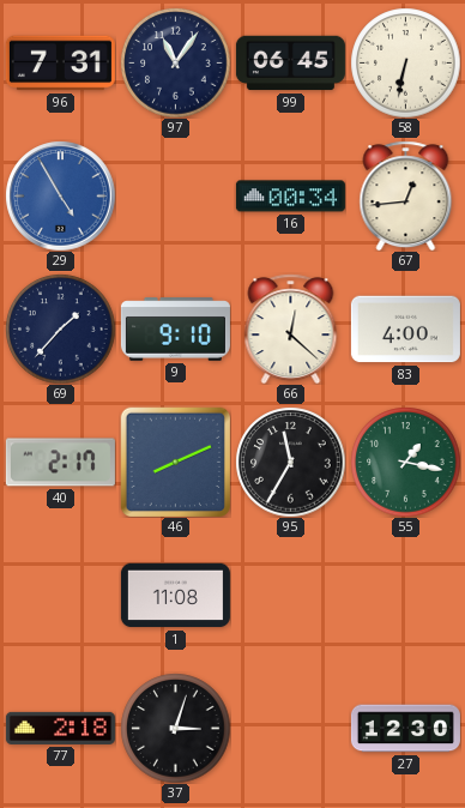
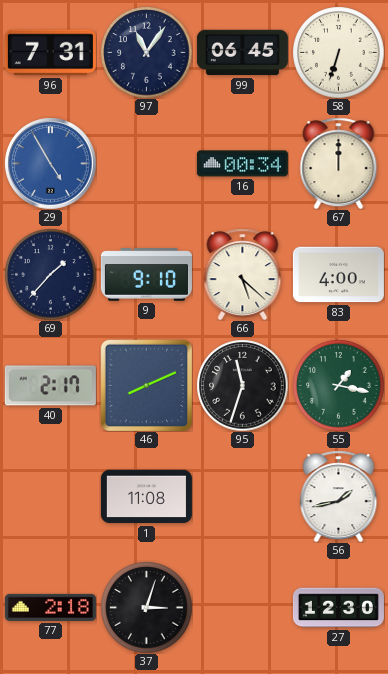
58: 6:32 -> 6:33
67: 12:44 -> 12:00
66: 12:22 -> 5:22
95: 11:35 -> 11:33
56: none -> 1:43
